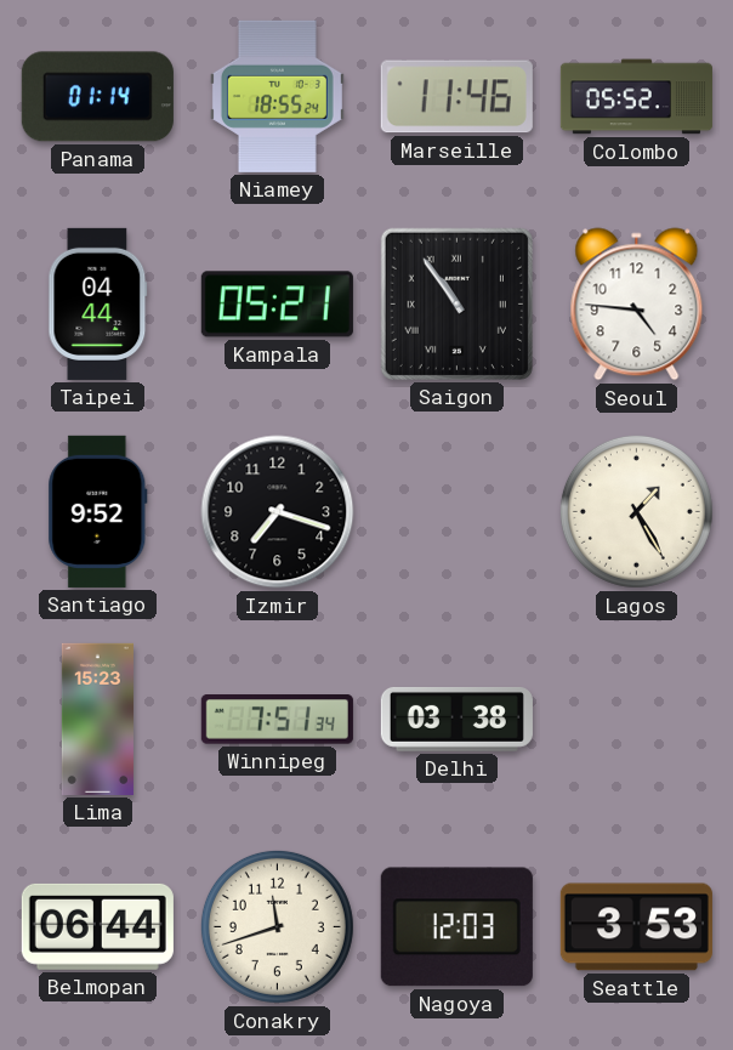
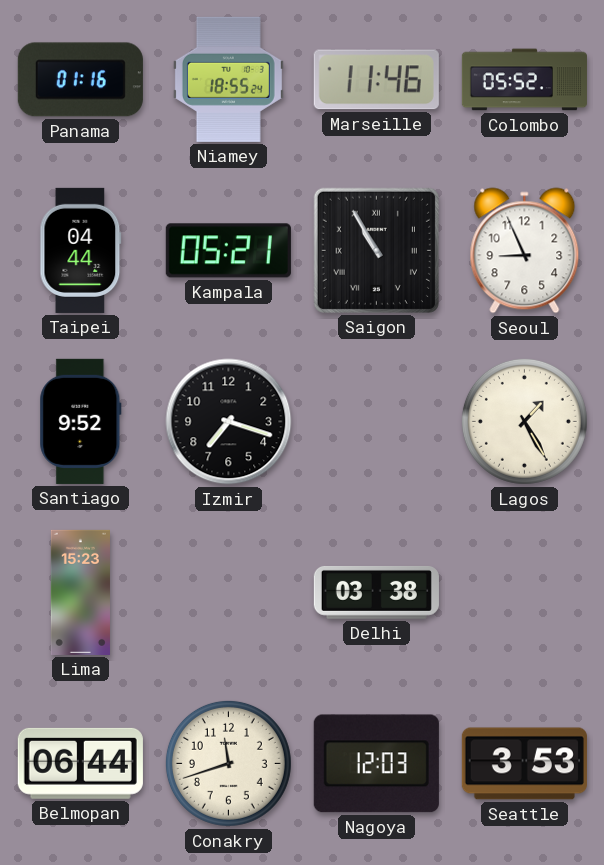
Panama: 01:14 -> 01:16
Saigon: 10:54 -> 10:55
Seoul: 4:46 -> 8:56
Winnipeg: 7:51 -> none
